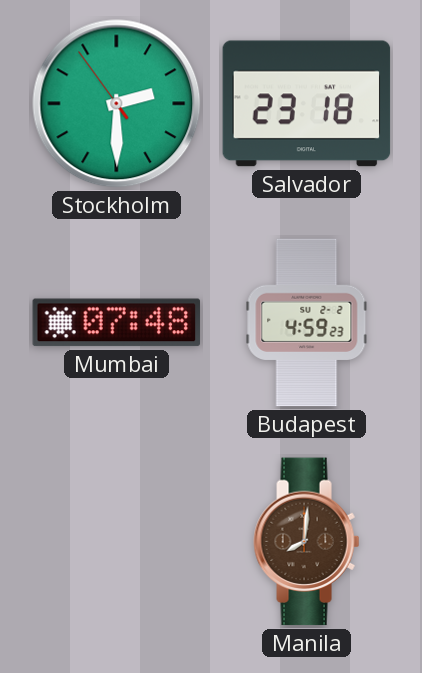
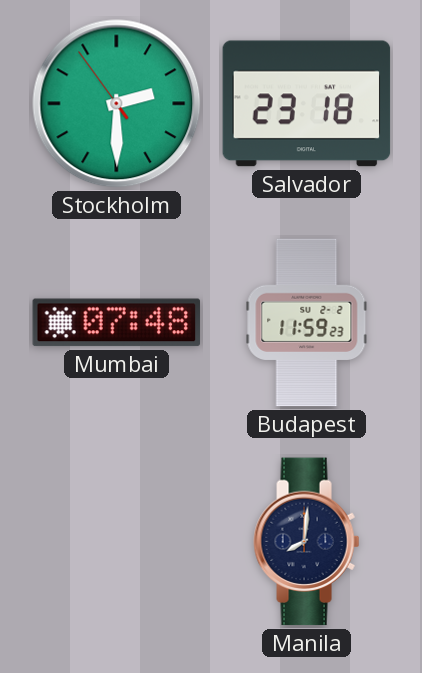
Budapest: 4:59 -> 11:59
Manila dial: brown -> navy
